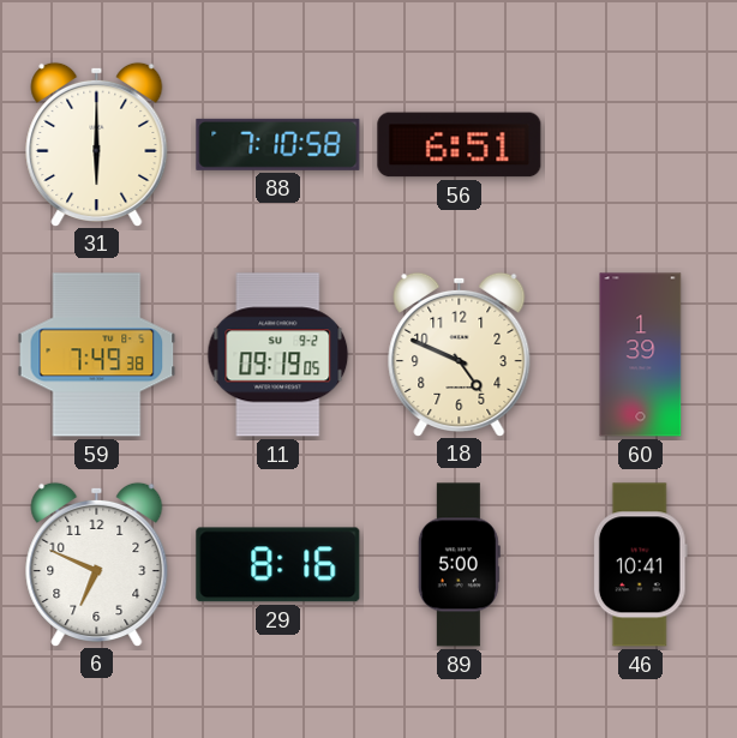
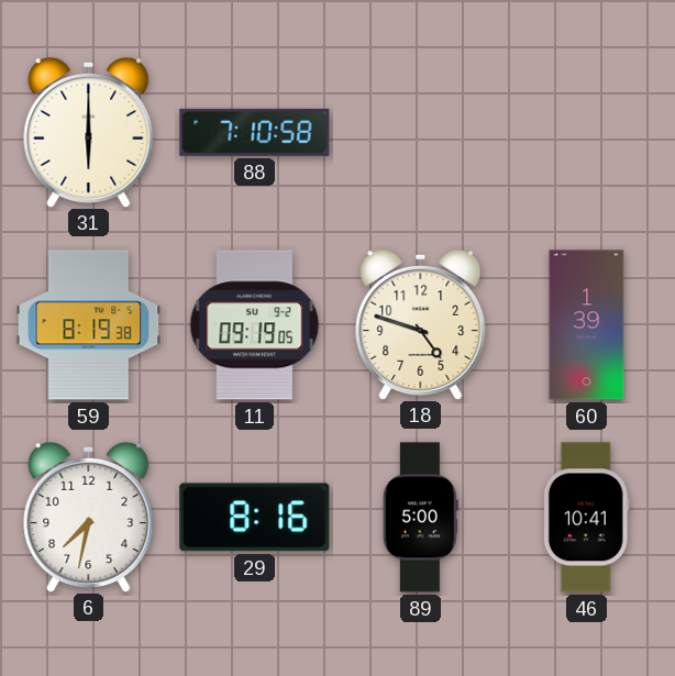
56: 6:51 -> none
59: 7:49 -> 8:19
18: 4:49 -> 4:48
6: 6:49 -> 7:32
